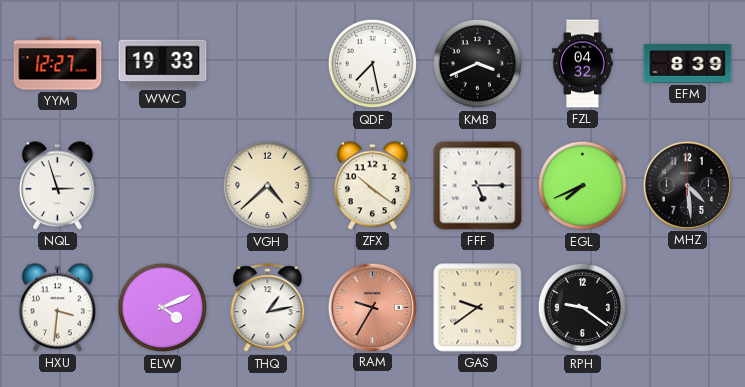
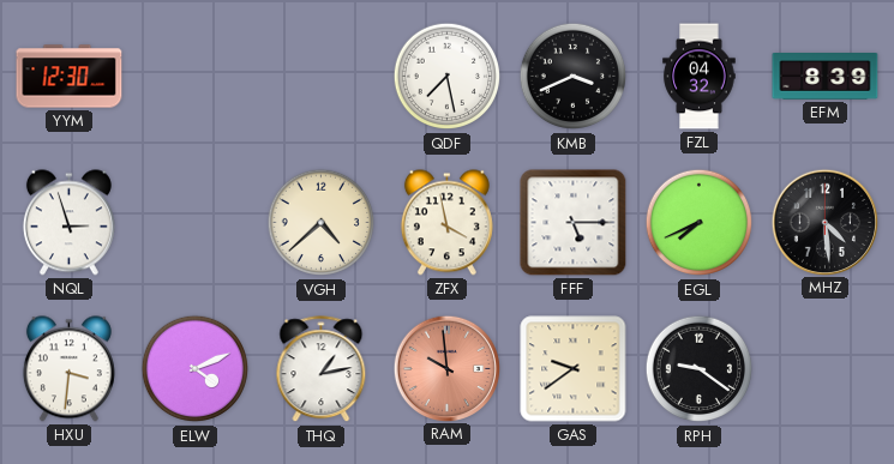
YYM: 12:27 -> 12:30
WWC: 19:33 -> none
ZFX: 10:21 -> 3:58
RAM: 9:35 -> 9:59
